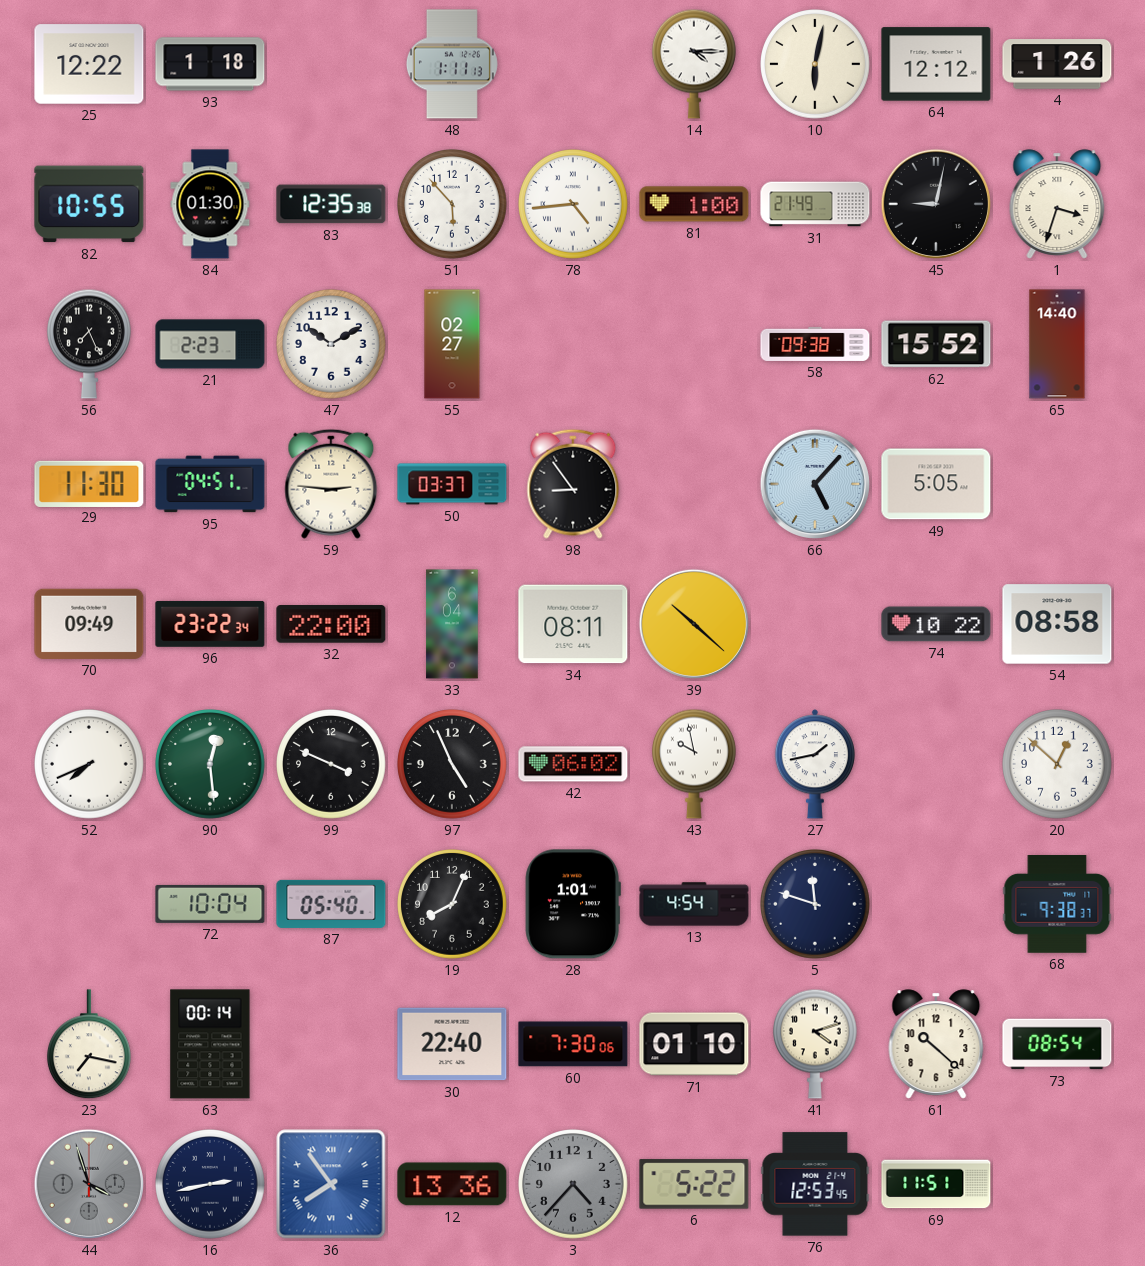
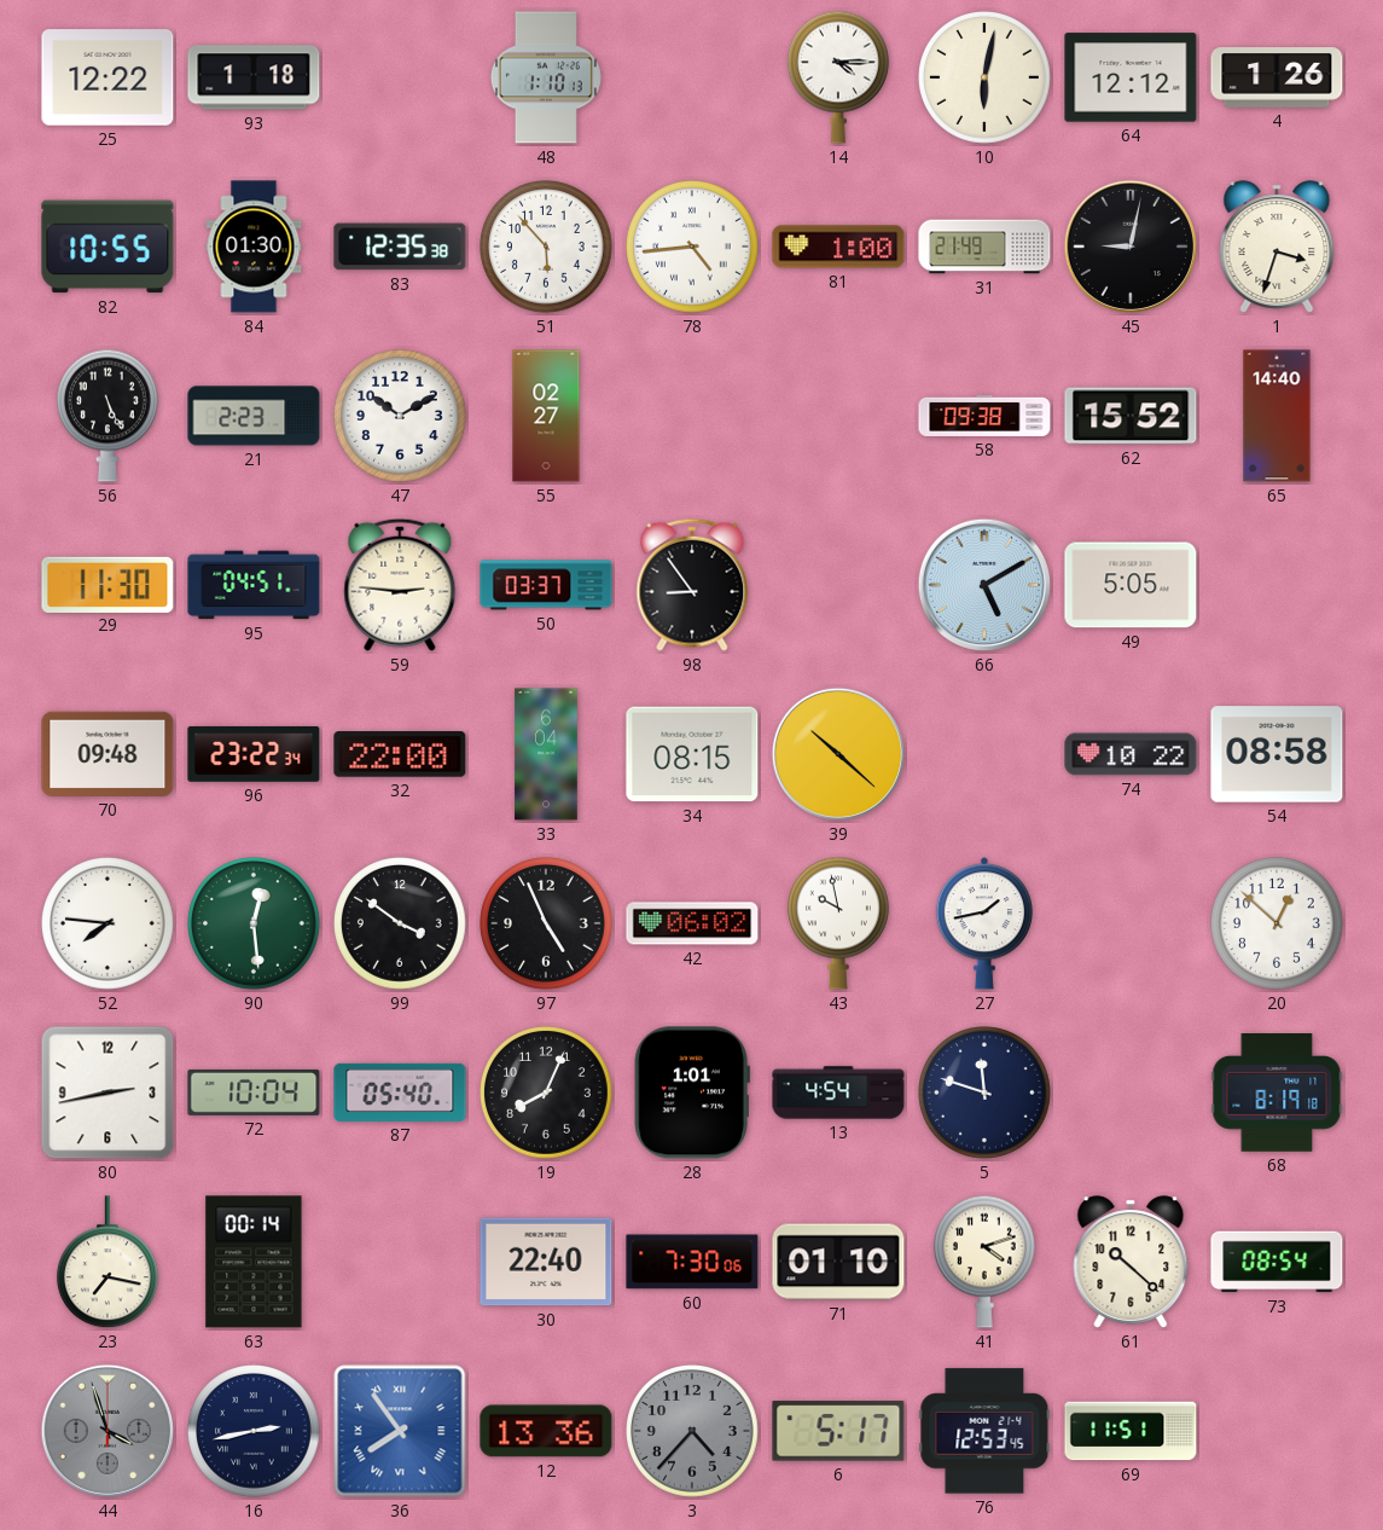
48: 1:11 -> 1:10
56: 7:26 -> 5:26
66: 5:07 -> 5:10
70: 09:49 -> 09:48
34: 08:11 -> 08:15
52: 7:41 -> 7:46
99: 3:49 -> 3:51
80: none -> 2:43
68: 9:38 -> 8:19
6: 5:22 -> 5:17
